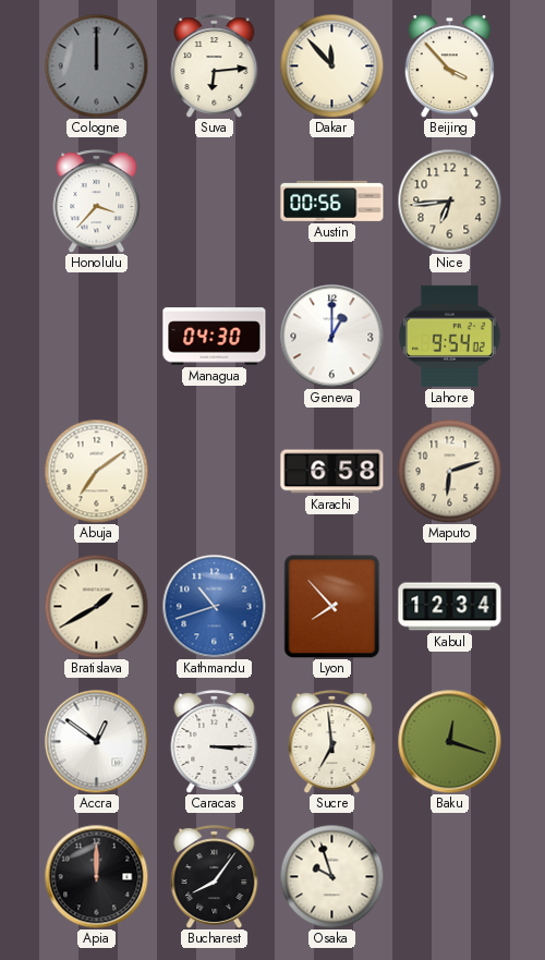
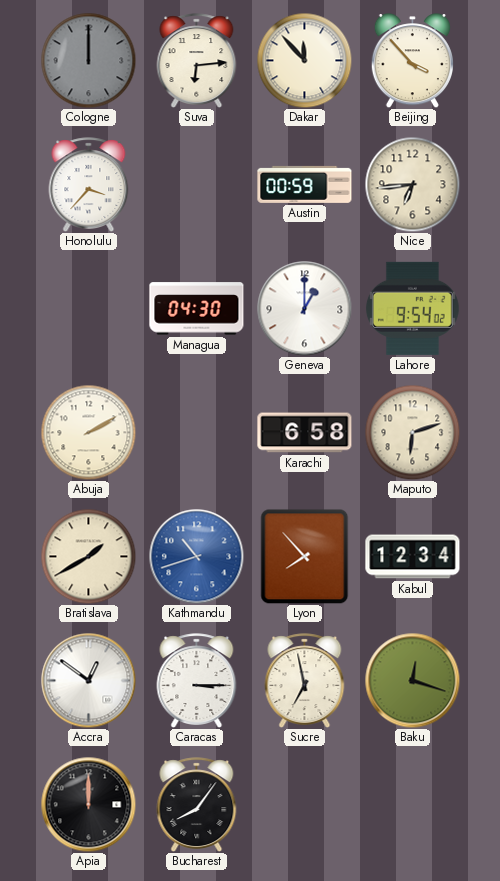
Austin: 00:56 -> 00:59
Abuja: 7:09 -> 2:10
Sucre: 6:59 -> 6:58
Osaka: 9:57 -> none
